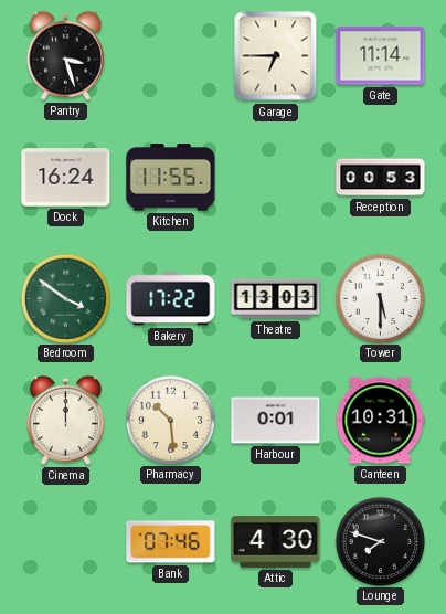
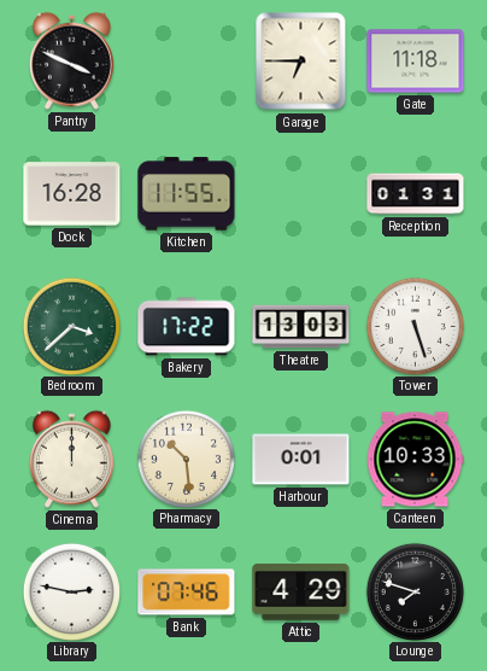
Pantry: 3:27 -> 3:49
Gate: 11:14 -> 11:18
Dock: 16:24 -> 16:28
Reception: 00:53 -> 01:31
Bedroom: 3:51 -> 3:38
Tower: 5:30 -> 5:27
Canteen: 10:31 -> 10:33
Library: none -> 2:47
Attic: 4:30 -> 4:29
